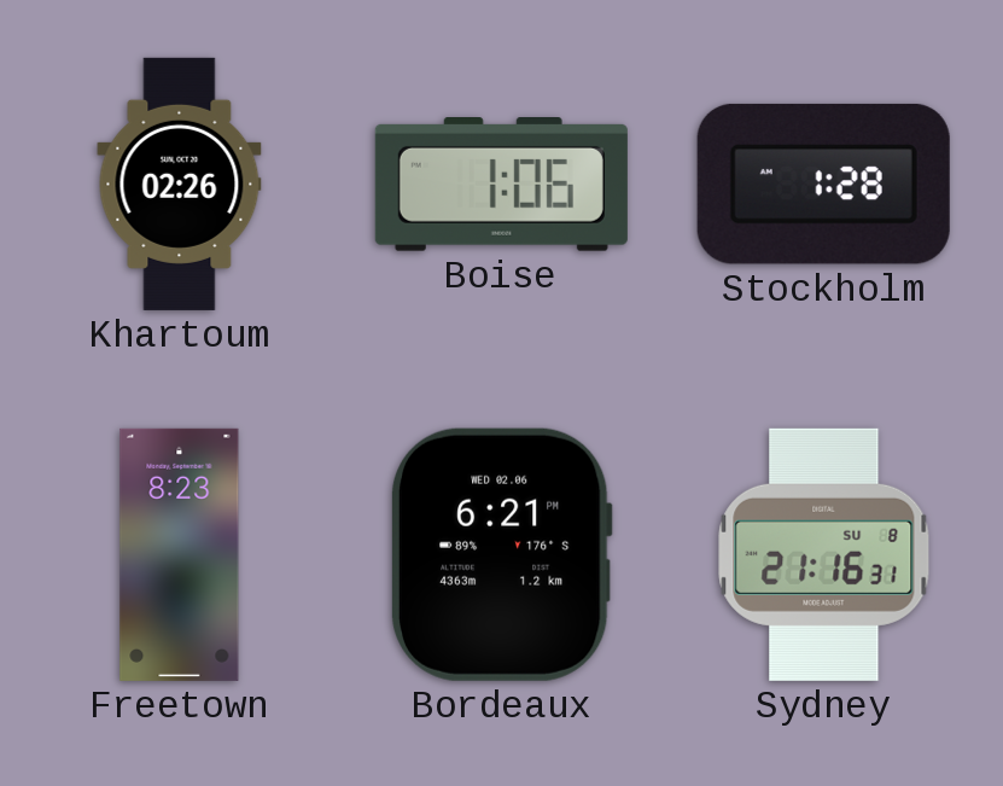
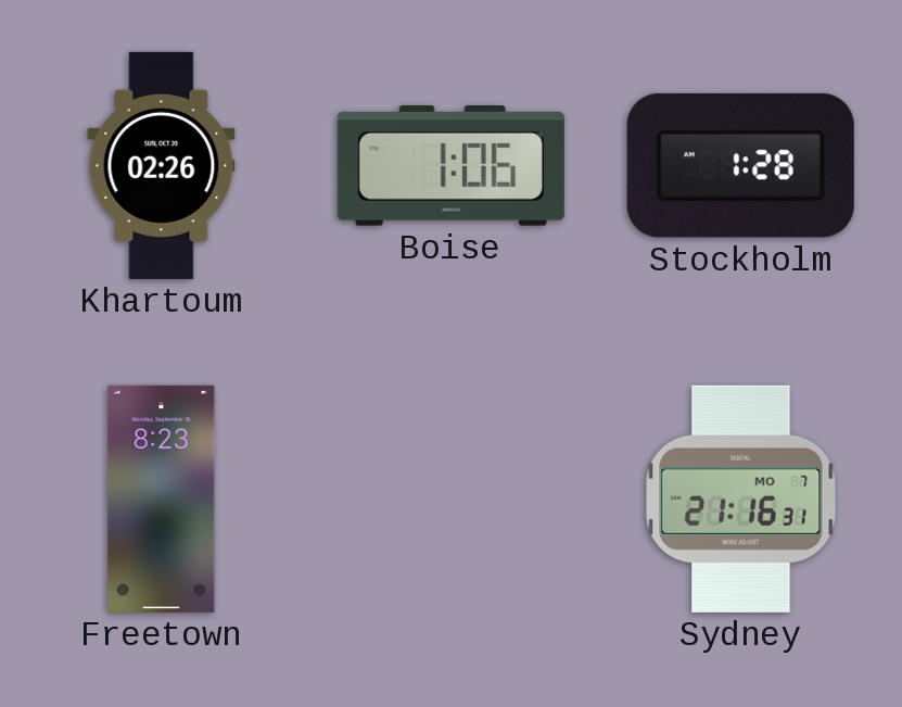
Bordeaux: 6:21 -> none
Sydney date: SU 8 -> MO 7
